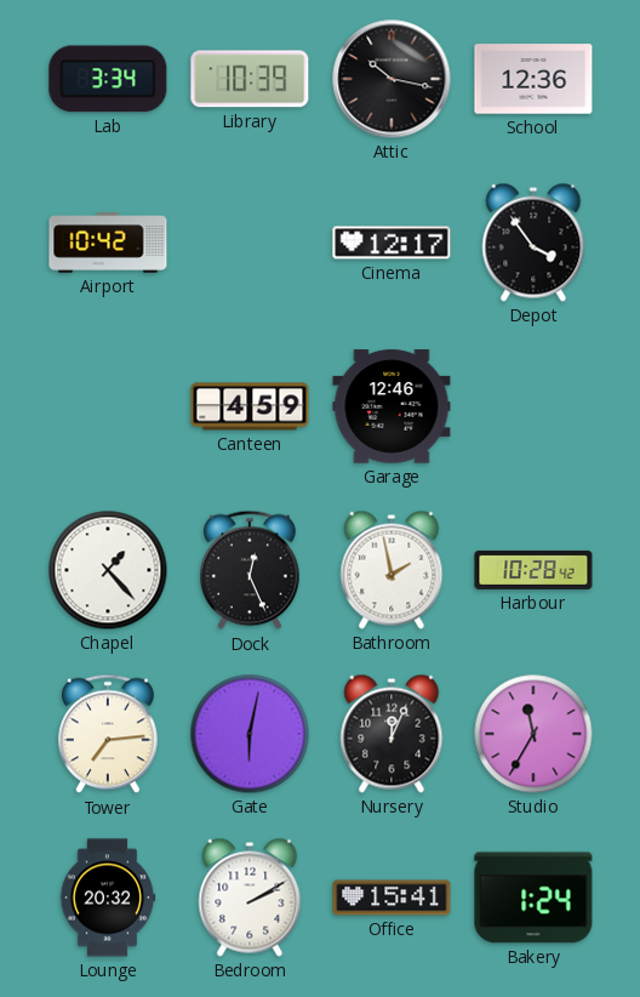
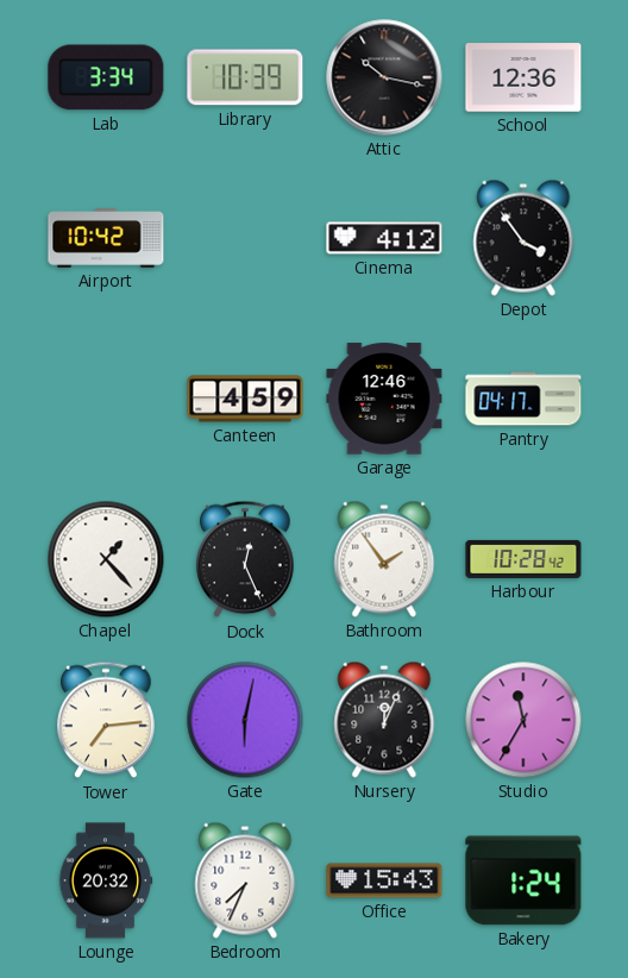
Cinema: 12:17 -> 4:12
Pantry: none -> 04:17
Bathroom: 1:58 -> 1:54
Bedroom: 2:10 -> 7:34
Office: 15:41 -> 15:43
